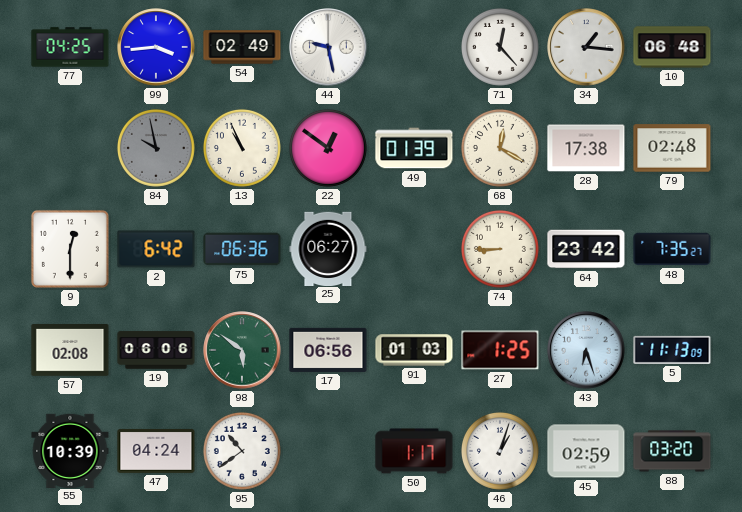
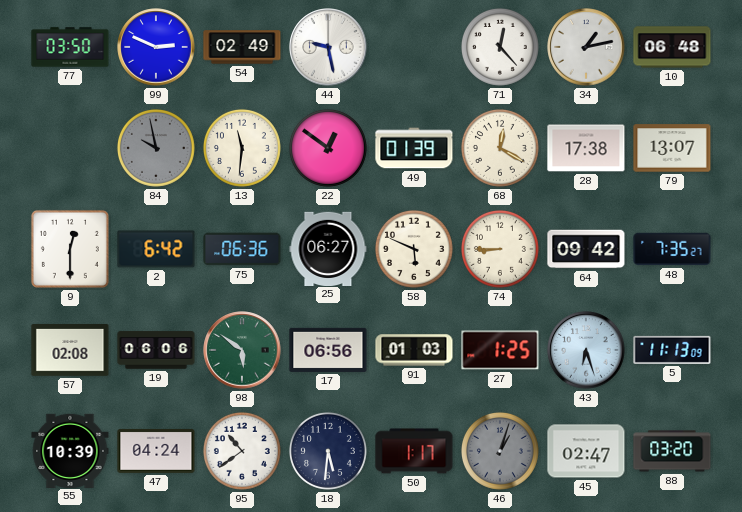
77: 04:25 -> 03:50
99: 3:44 -> 2:49
34: 1:16 -> 1:13
13: 10:56 -> 11:31
79: 02:48 -> 13:07
58: none -> 5:49
64: 23:42 -> 09:42
18: none -> 5:31
46 dial: white -> grey
45: 02:59 -> 02:47
